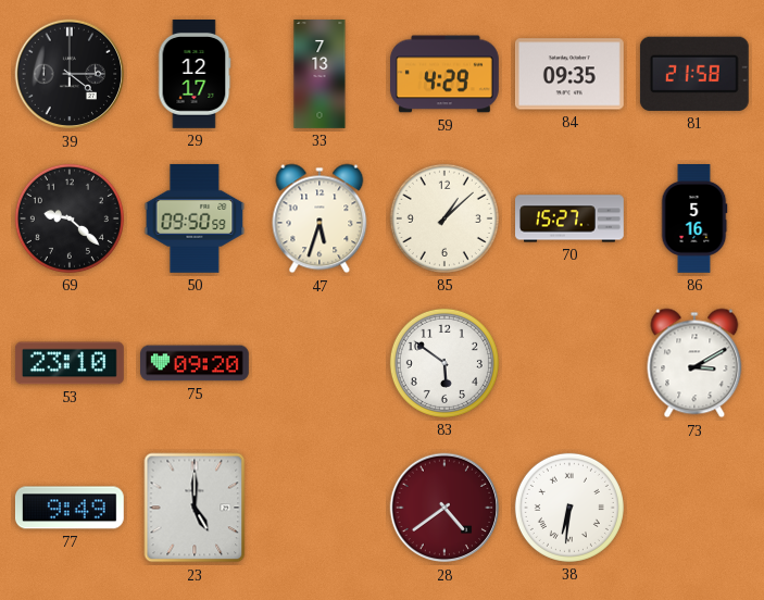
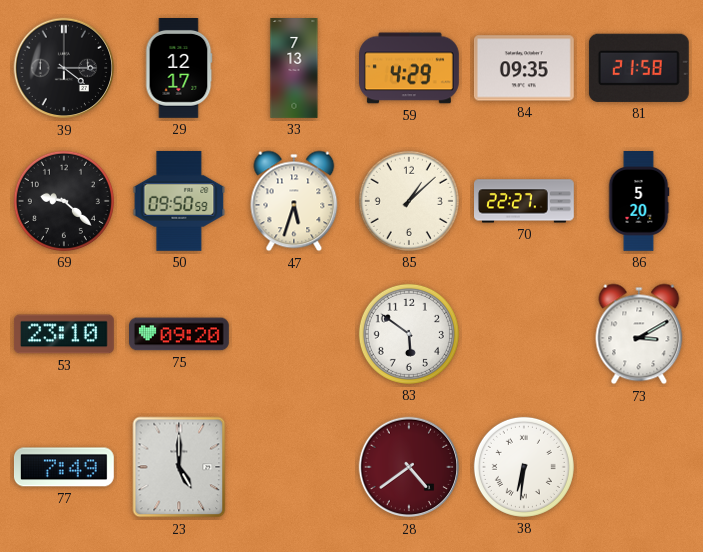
70: 15:27 -> 22:27
86: 5:16 -> 5:20
77: 9:49 -> 7:49
